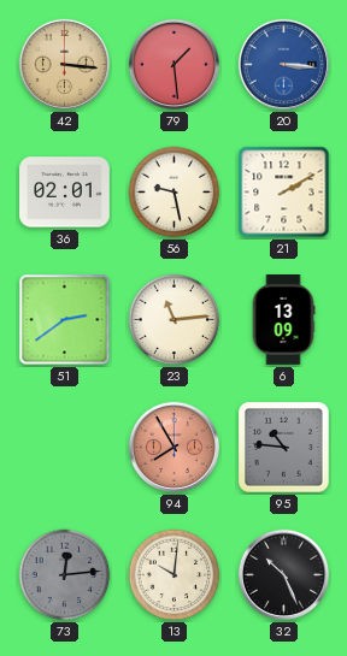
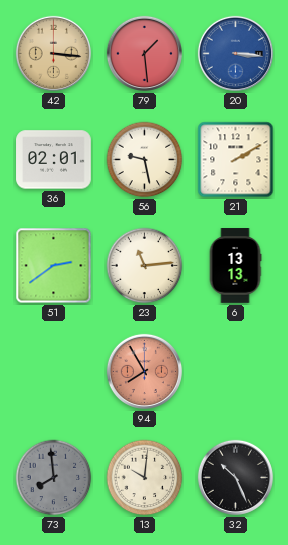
6: 13:09 -> 13:13
95: 10:46 -> none
73: 12:14 -> 7:59
